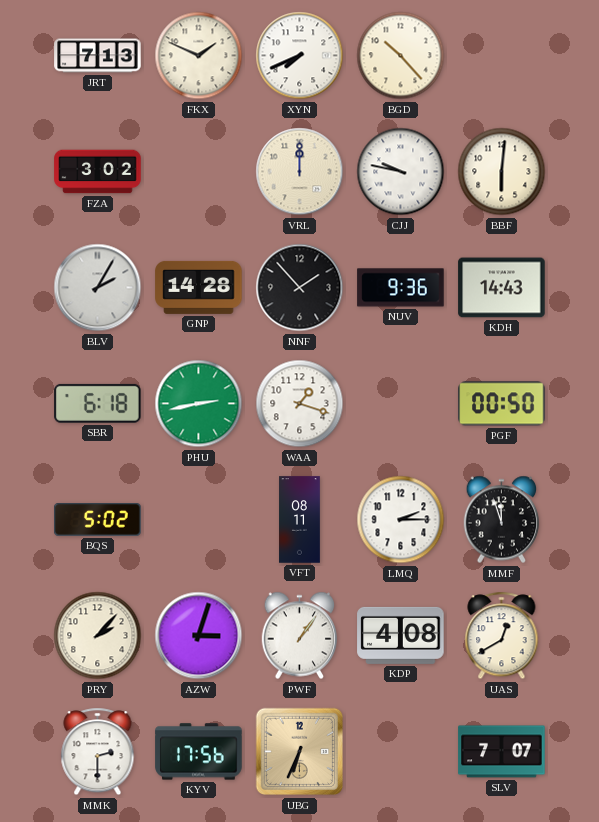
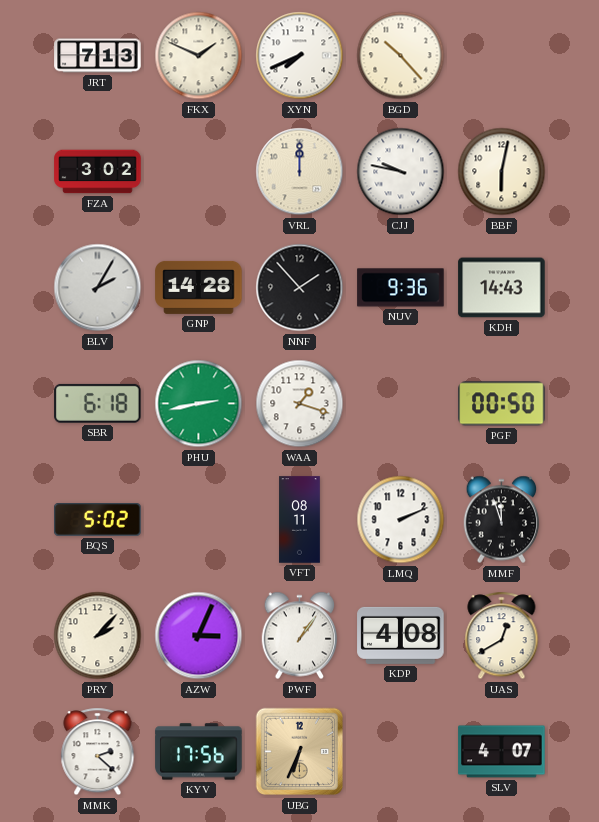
BBF: 6:01 -> 6:02
LMQ: 2:15 -> 2:11
AZW: 3:03 -> 3:04
MMK: 2:30 -> 2:22
SLV: 7:07 -> 4:07
